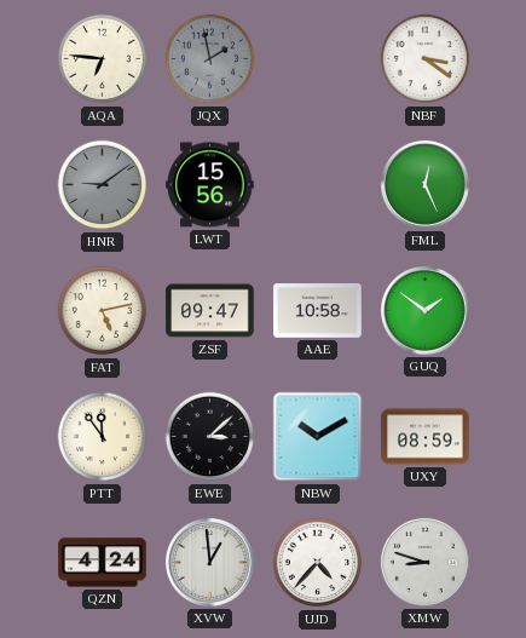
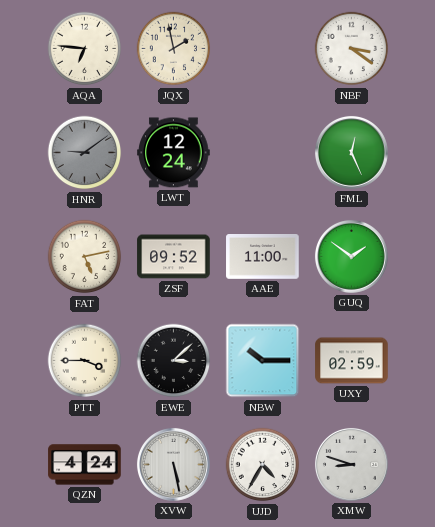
JQX dial: grey -> cream
LWT: 15:56 -> 12:24
ZSF: 09:47 -> 09:52
AAE: 10:58 -> 11:00
PTT: 11:54 -> 3:45
NBW: 10:10 -> 10:15
UXY: 08:59 -> 02:59
XVW: 12:59 -> 5:28
UJD: 4:37 -> 4:35
